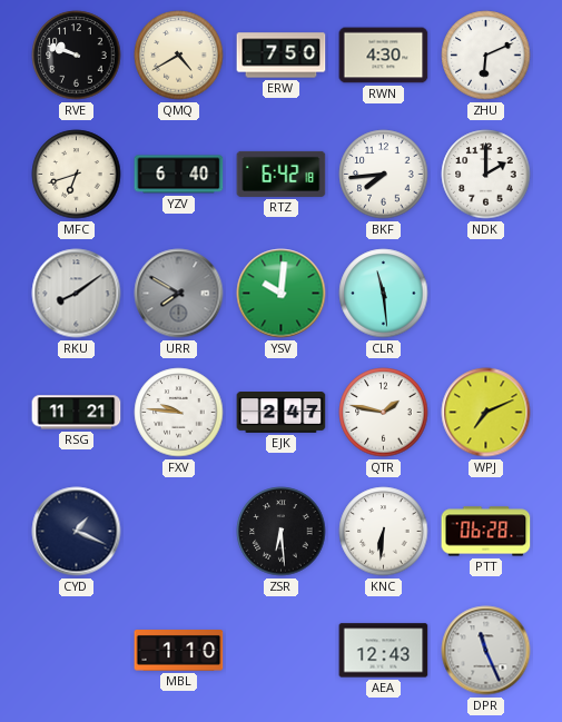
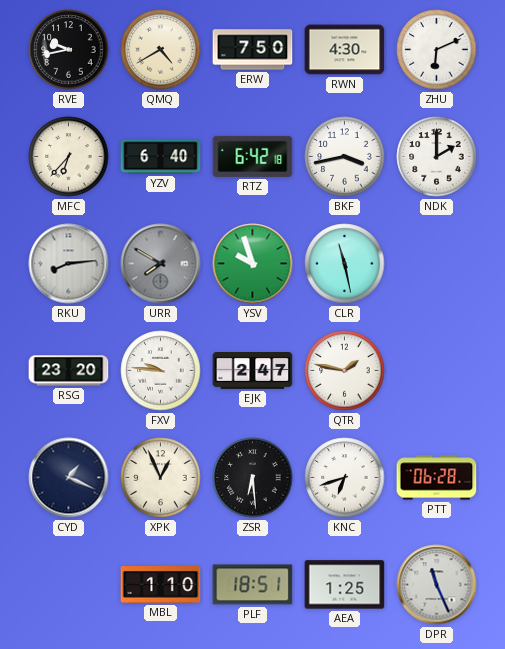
RVE: 9:48 -> 9:43
MFC: 6:42 -> 6:37
BKF: 7:44 -> 3:43
RKU: 8:09 -> 8:14
YSV: 10:01 -> 9:57
CLR: 11:29 -> 11:28
RSG: 11:21 -> 23:20
WPJ: 7:11 -> none
XPK: none -> 12:56
KNC: 6:31 -> 6:42
PLF: none -> 18:51
AEA: 12:43 -> 1:25
